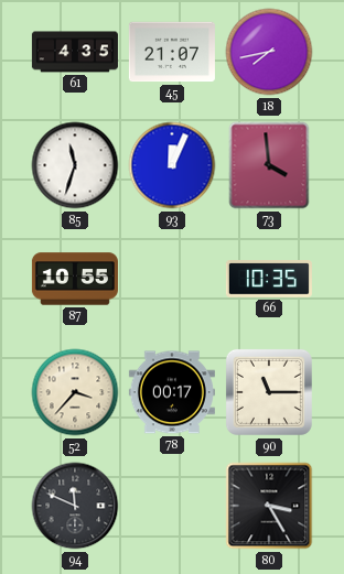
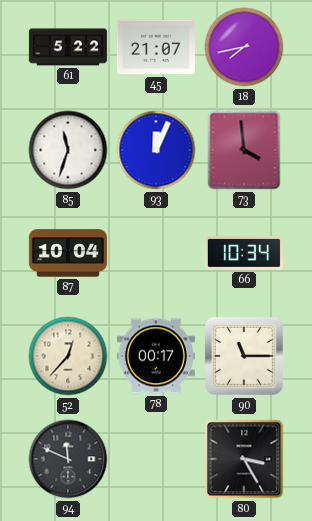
61: 4:35 -> 5:22
87: 10:55 -> 10:04
66: 10:35 -> 10:34
52: 3:37 -> 12:37
